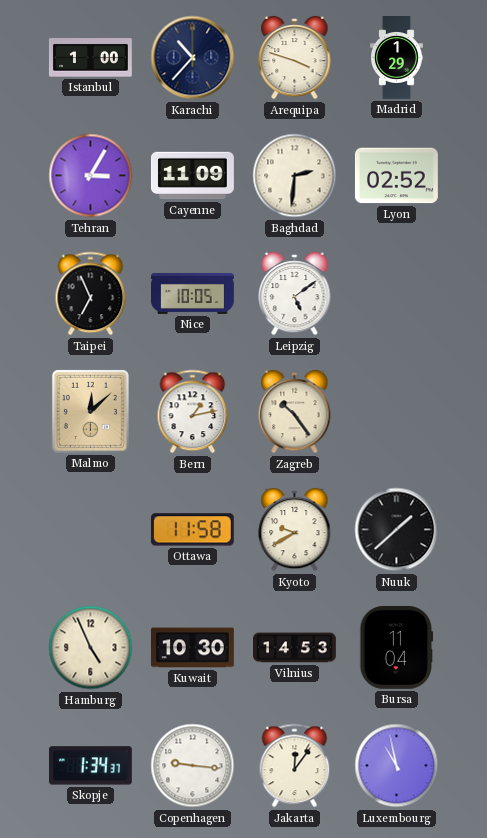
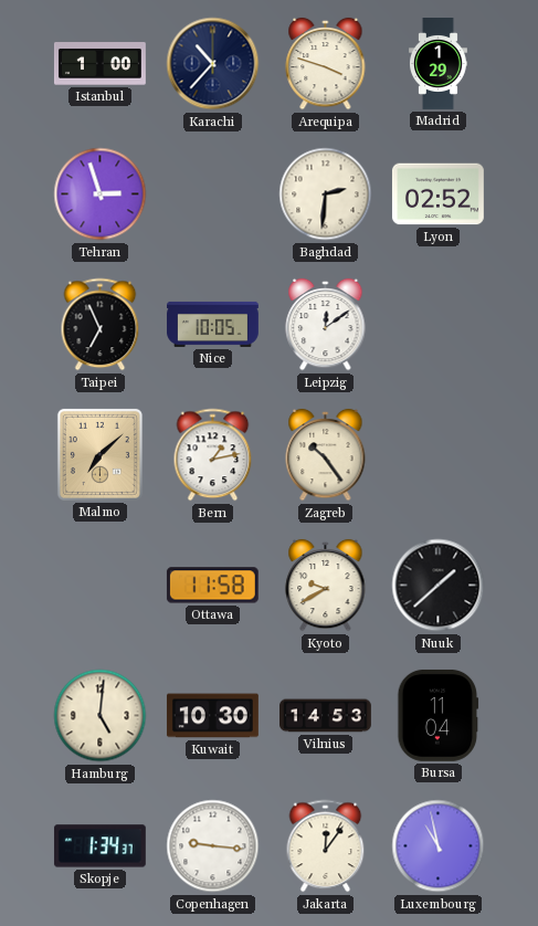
Tehran: 3:05 -> 2:57
Cayenne: 11:09 -> none
Leipzig: 5:09 -> 12:09
Malmo: 12:08 -> 7:08
Hamburg: 4:56 -> 5:01
